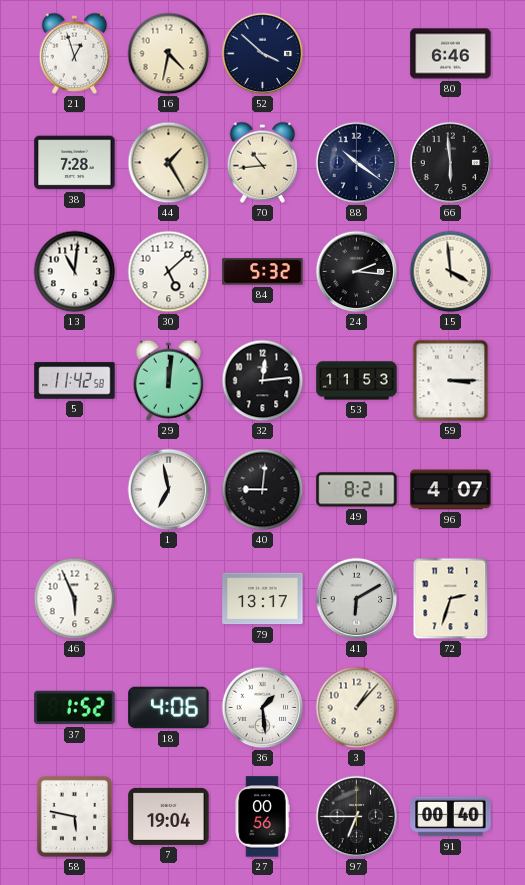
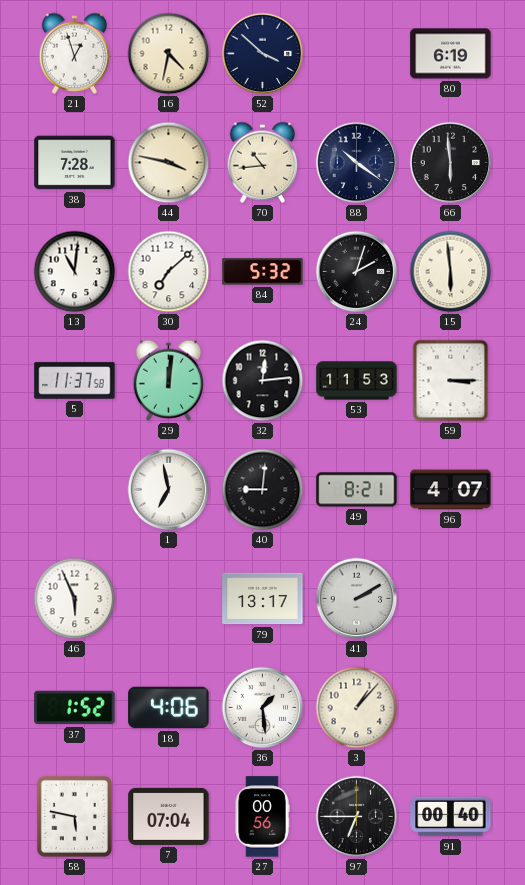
80: 6:46 -> 6:19
44: 1:25 -> 3:47
30: 5:08 -> 7:08
24: 2:16 -> 2:03
15: 3:59 -> 5:59
5: 11:42 -> 11:37
41: 6:10 -> 2:10
72: 2:33 -> none
7: 19:04 -> 07:04
